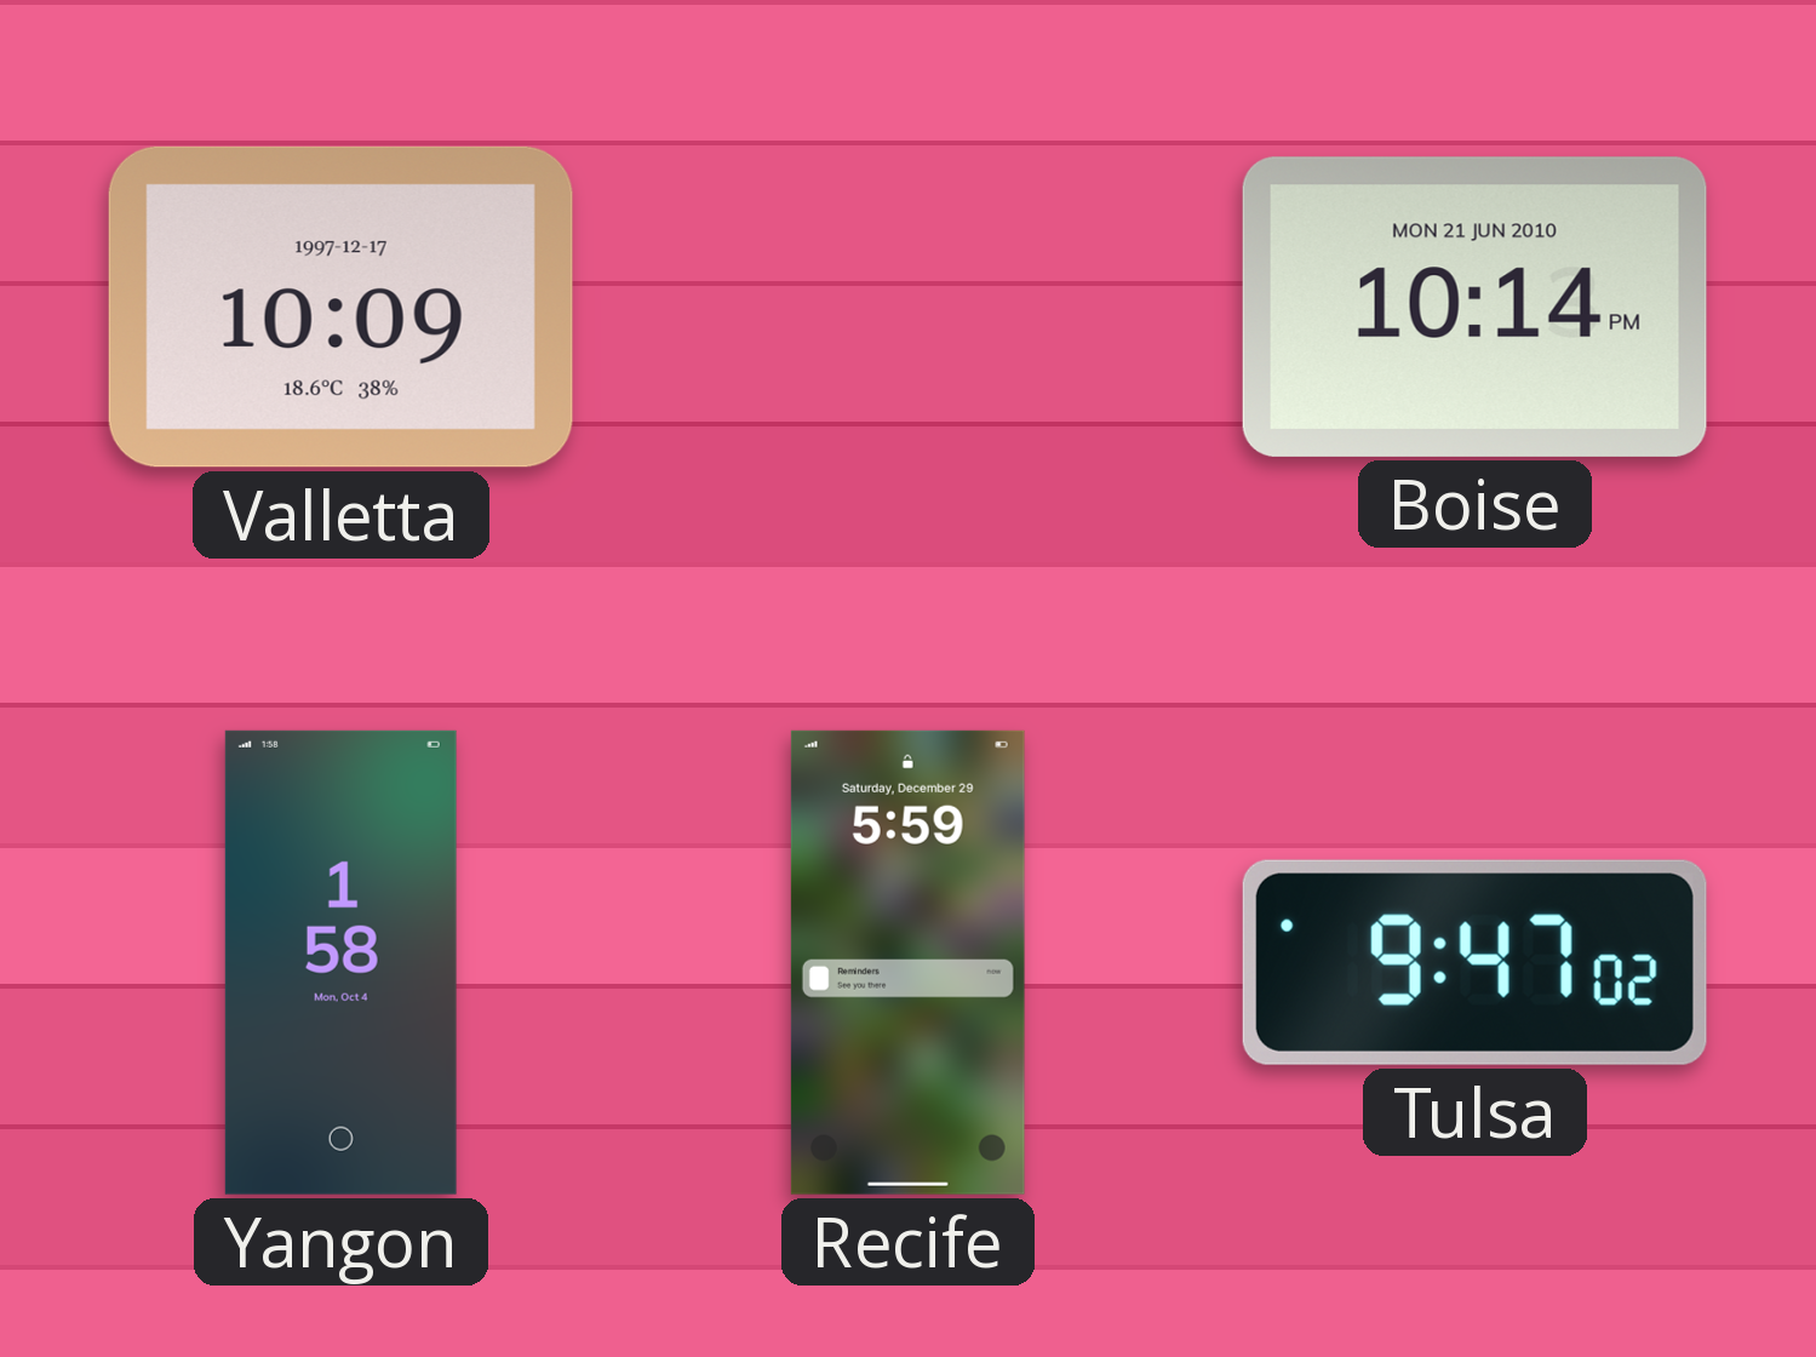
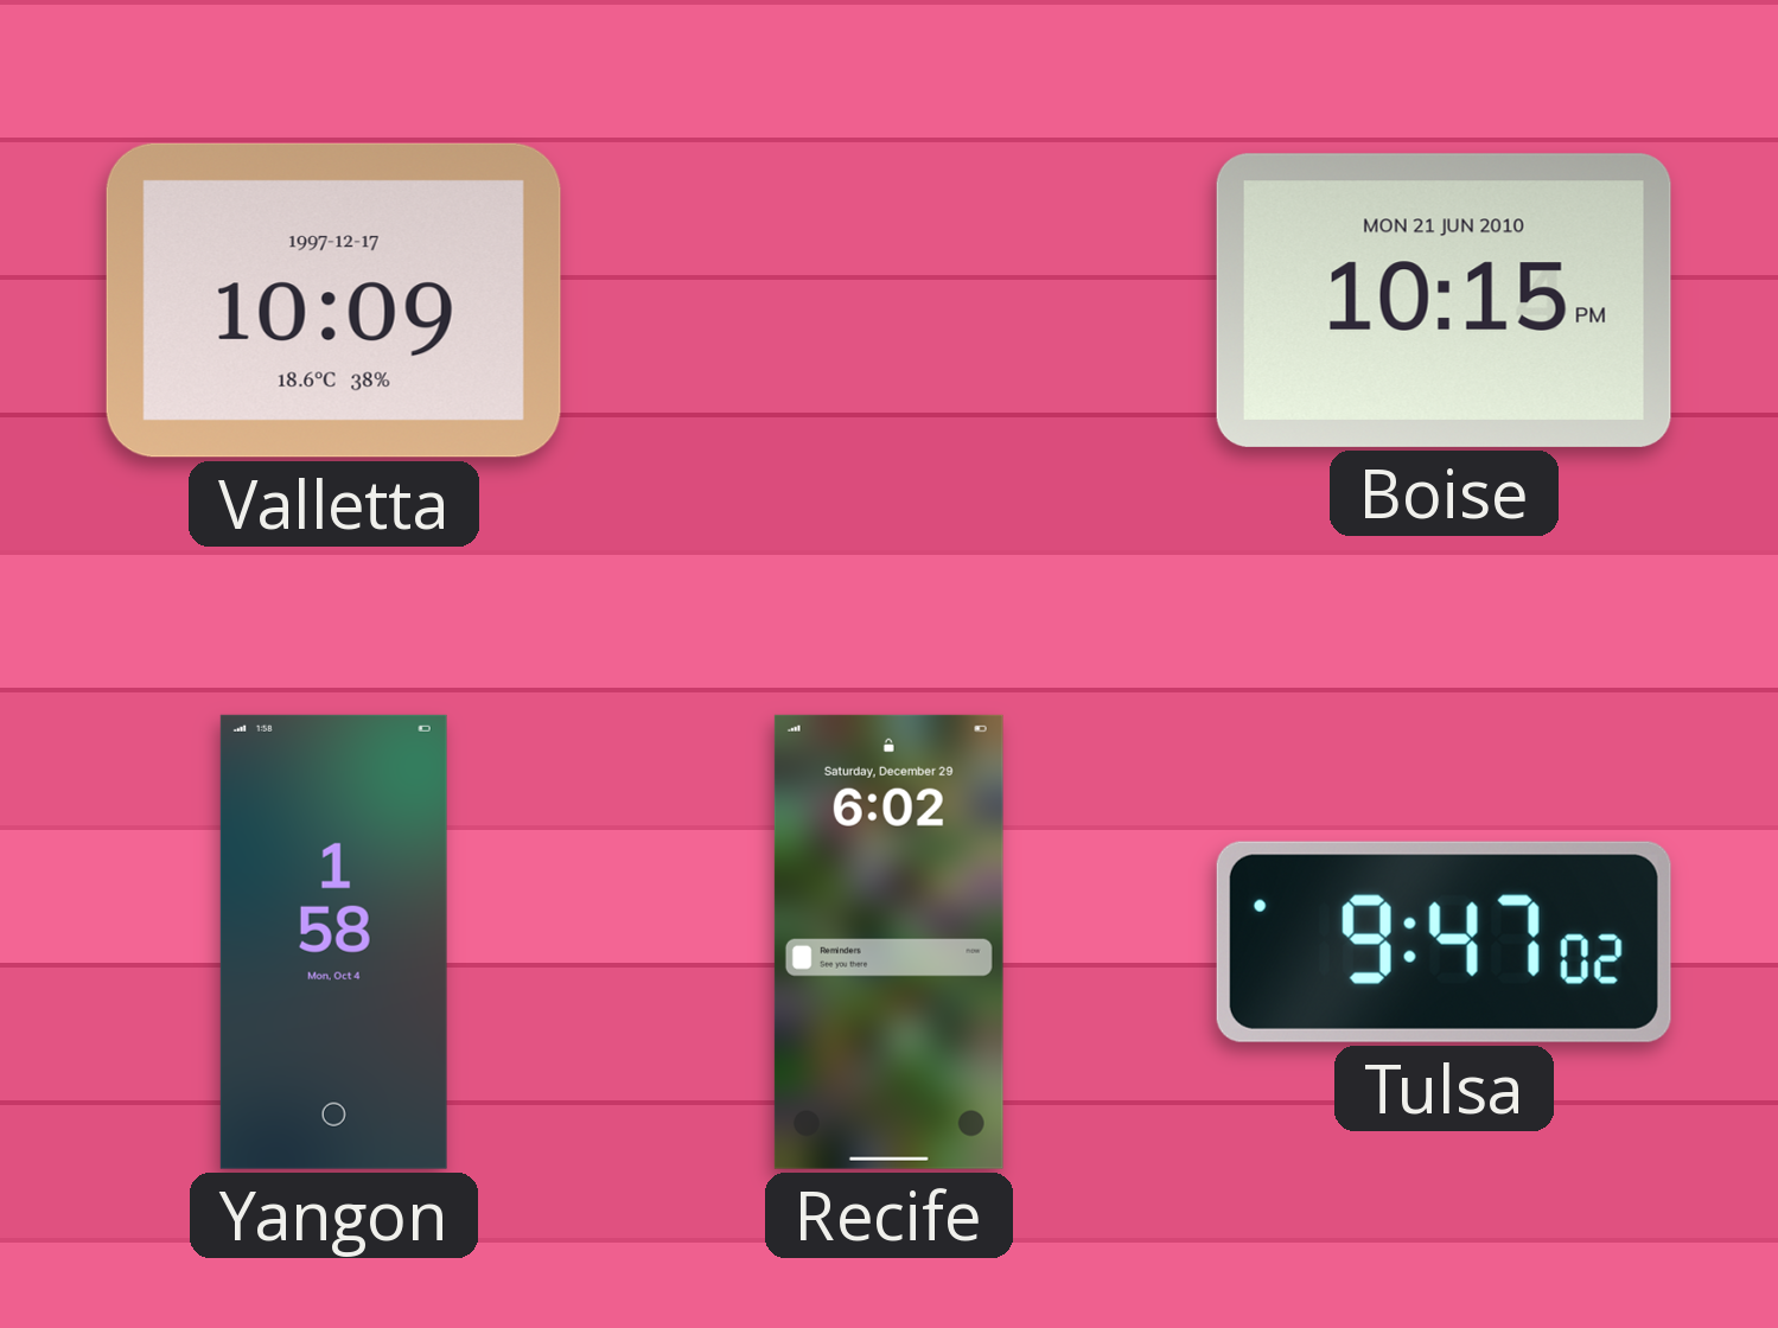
Boise: 10:14 -> 10:15
Recife: 5:59 -> 6:02
